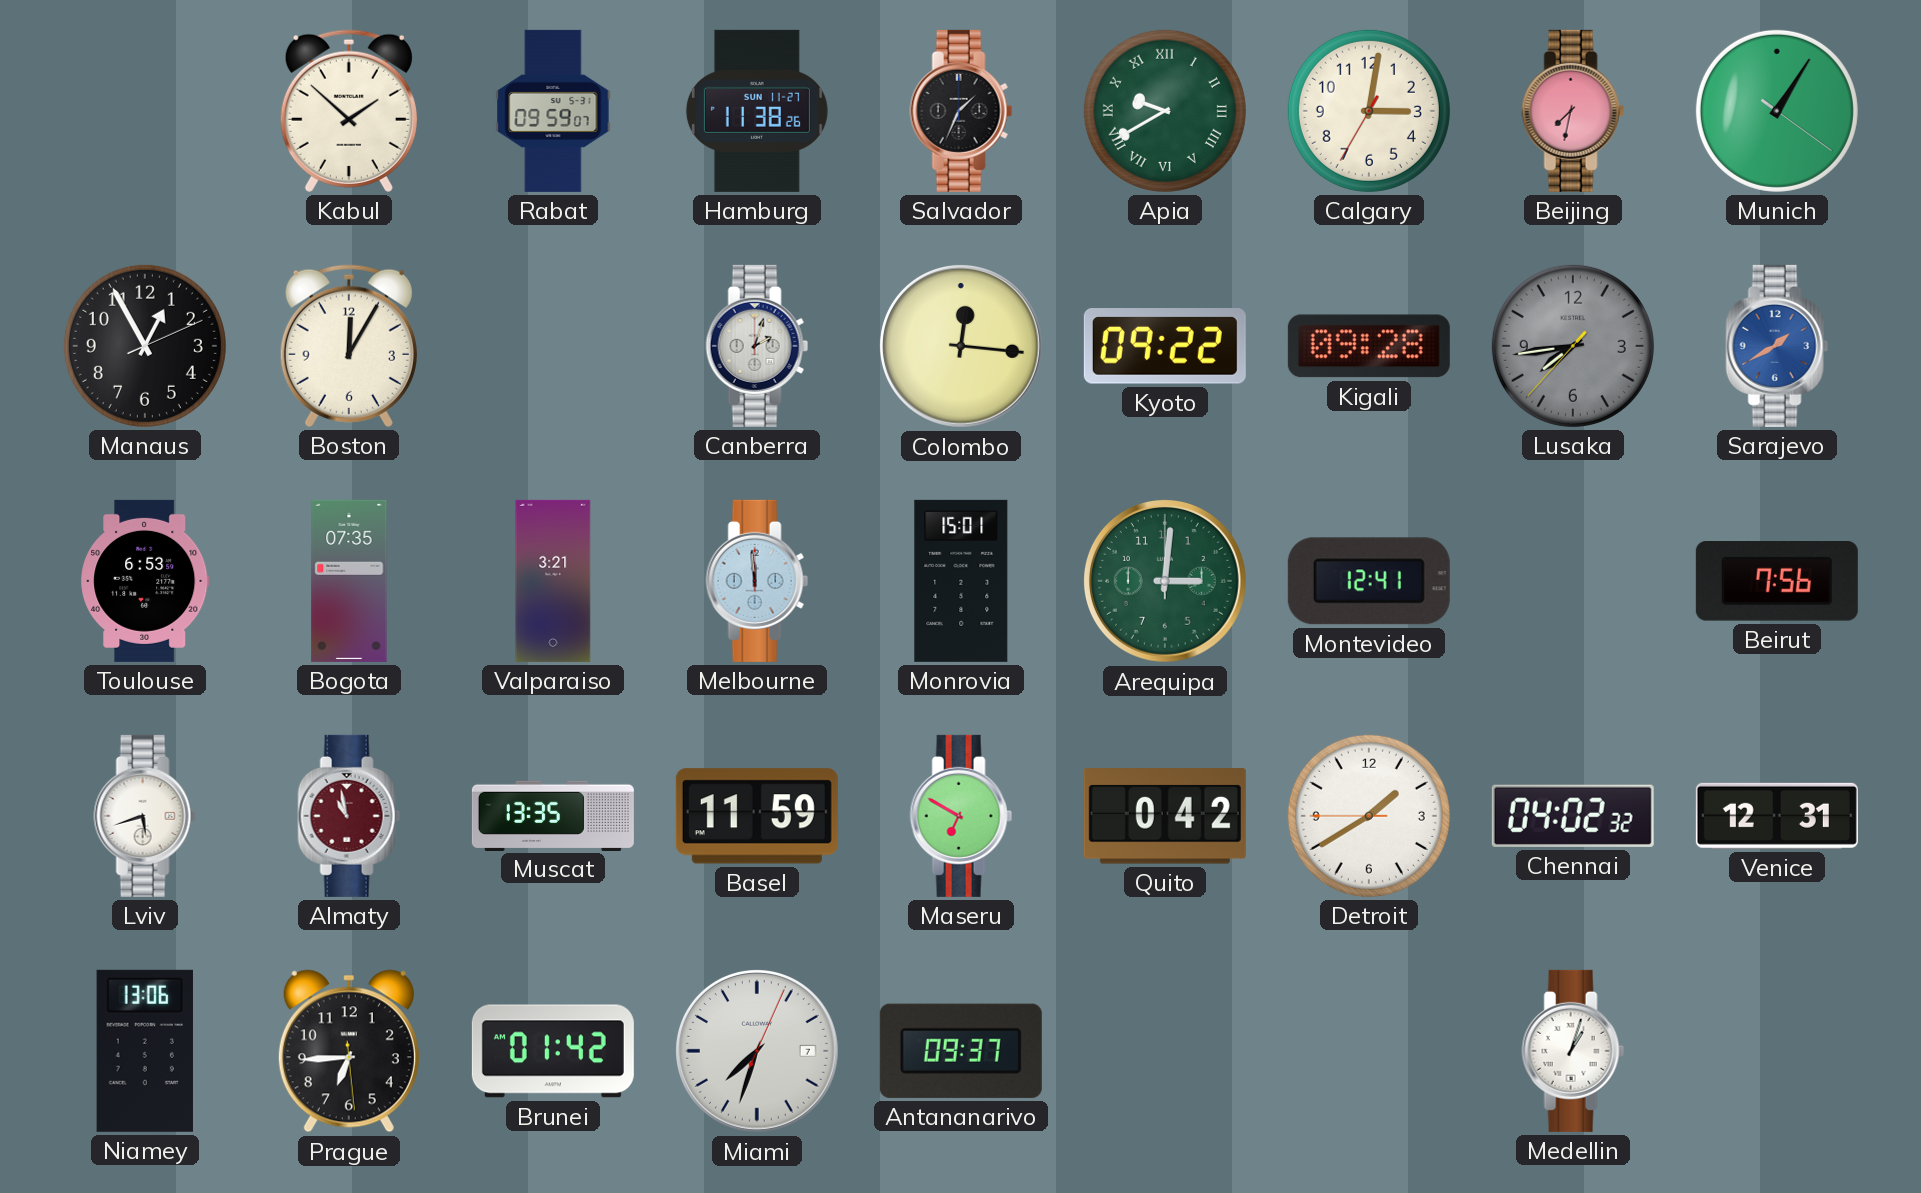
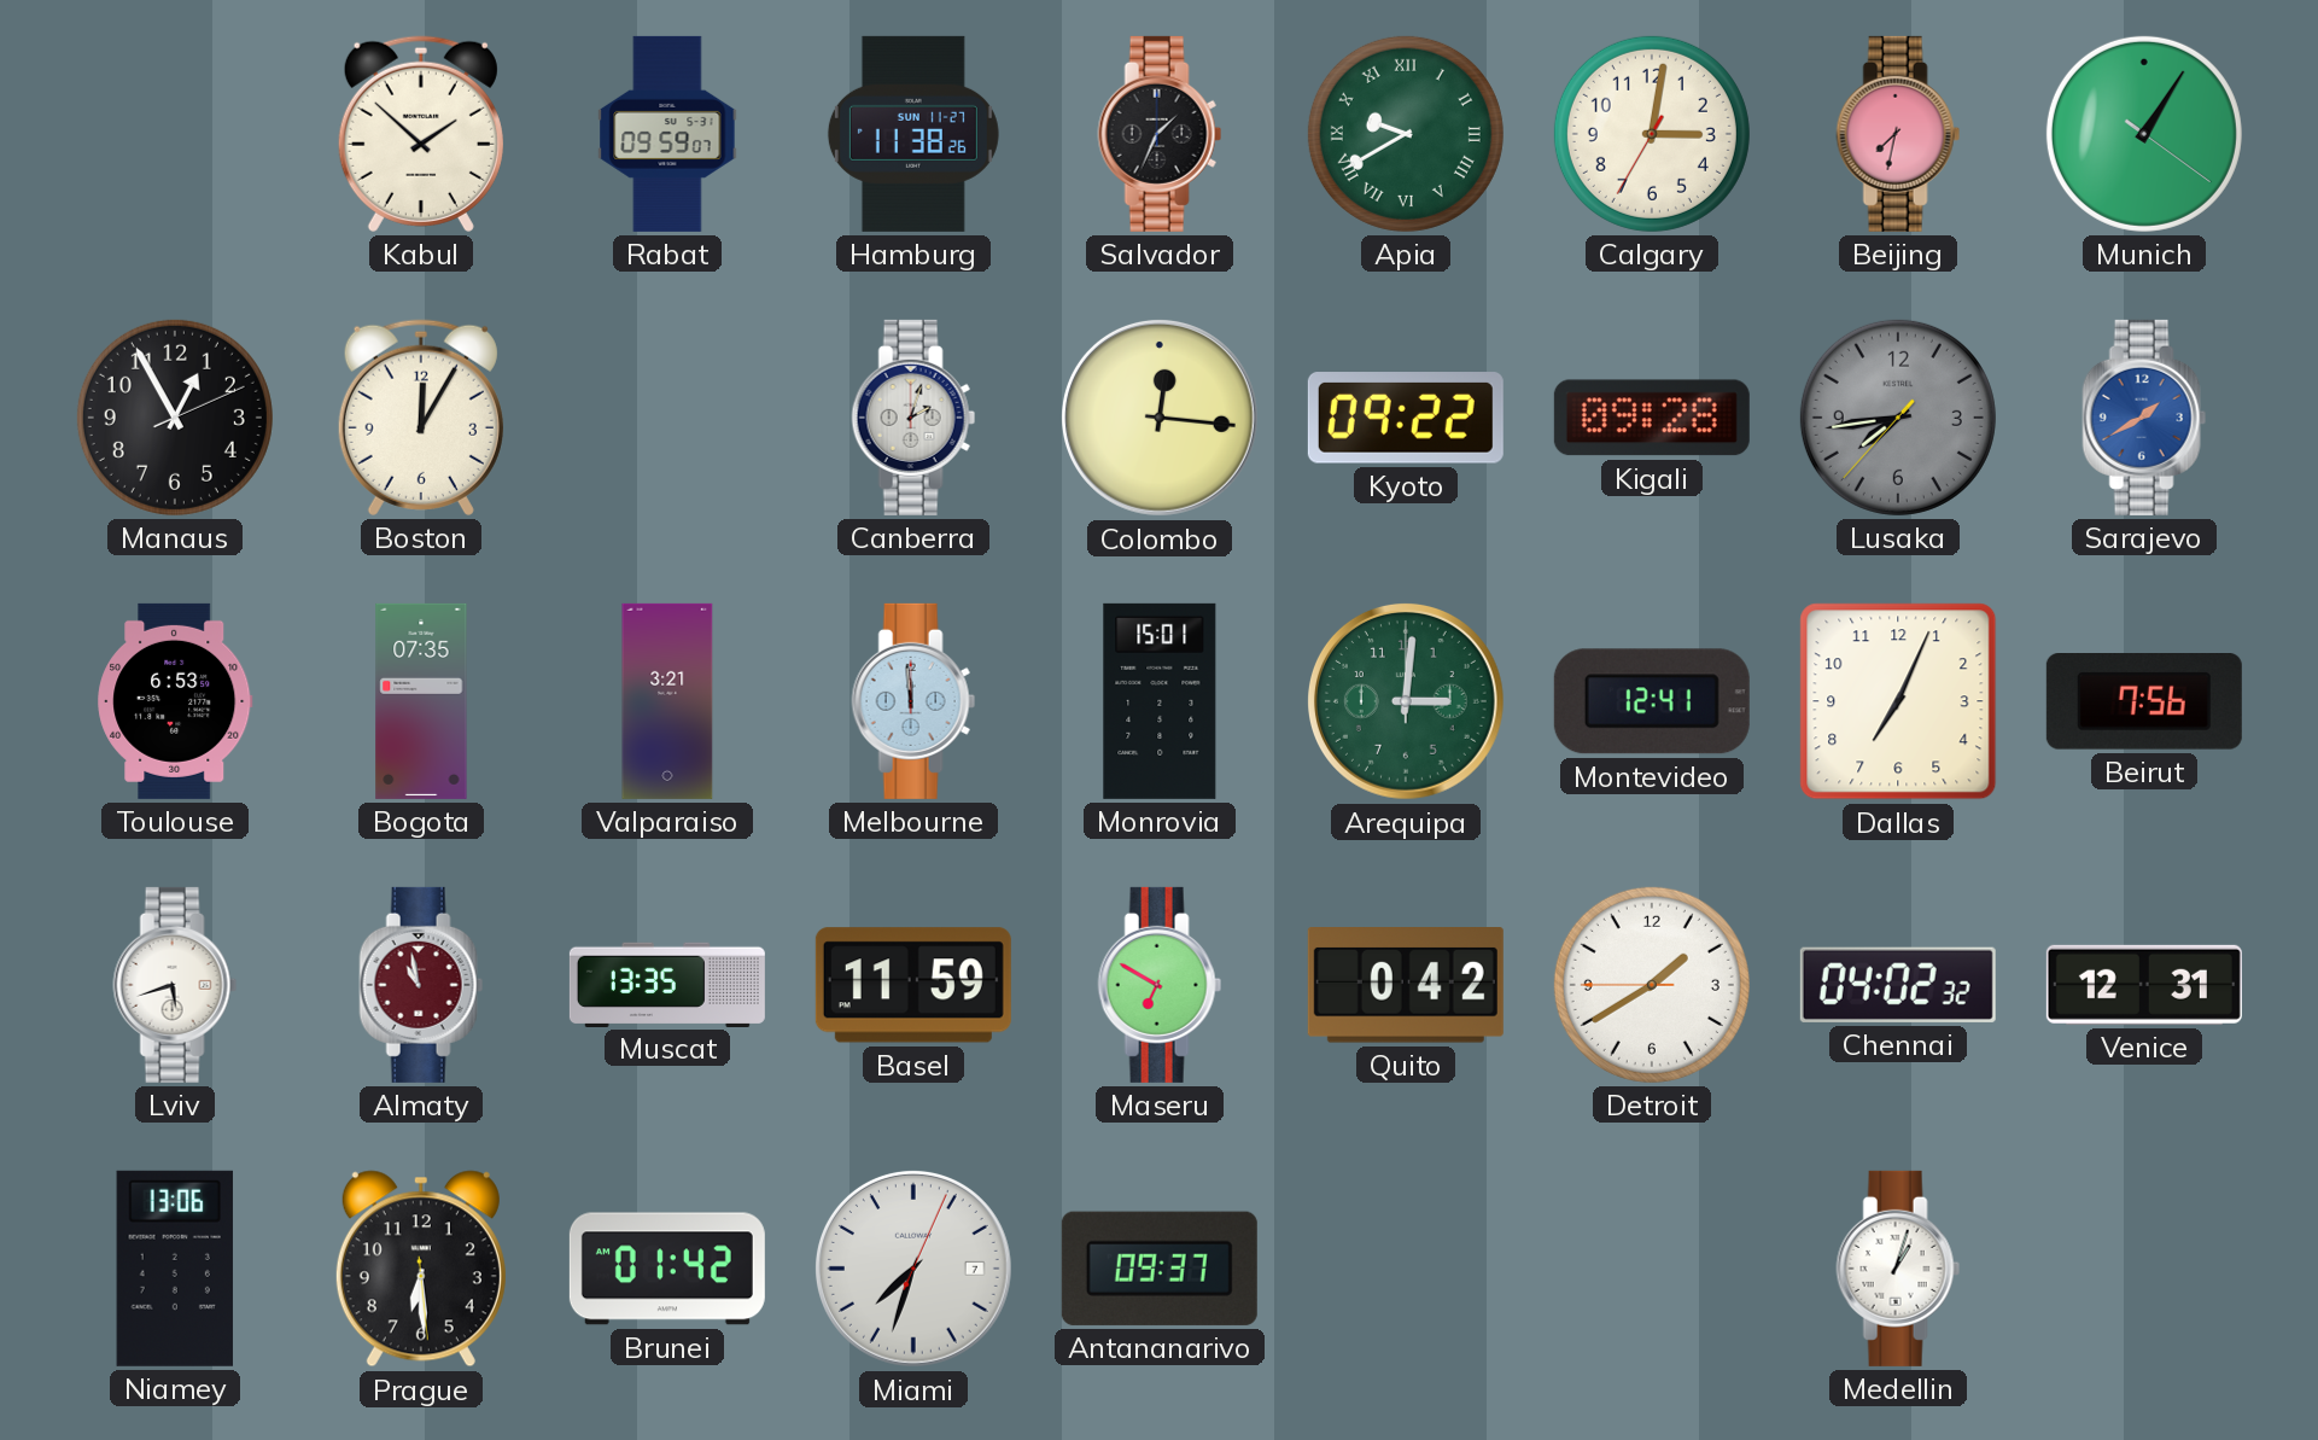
Dallas: none -> 7:04
Prague: 6:44 -> 6:29
